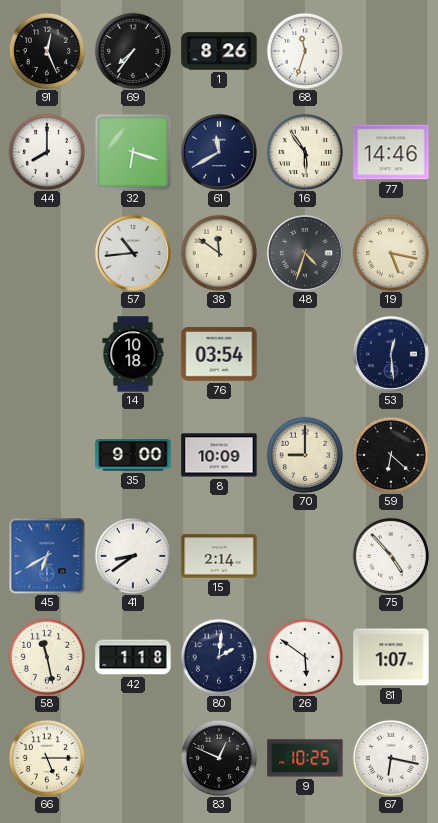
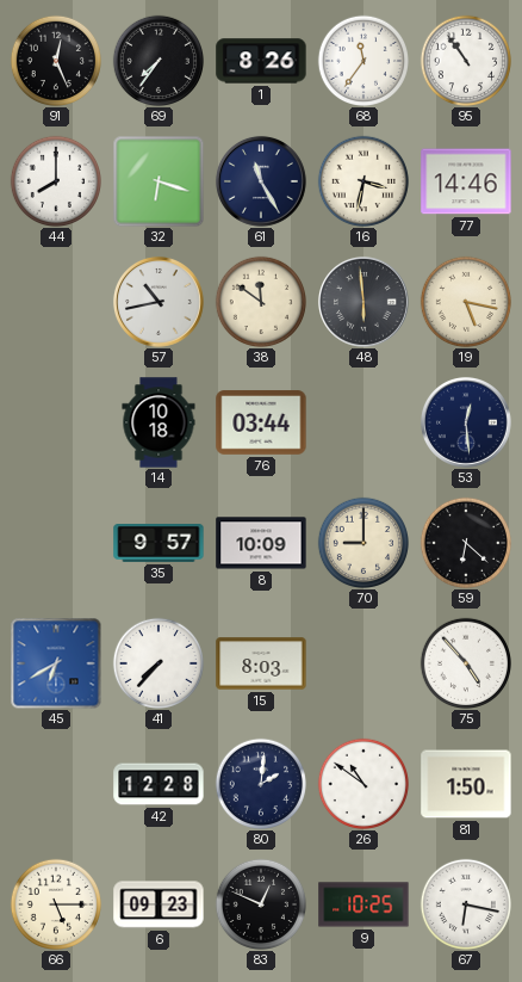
68: 11:33 -> 11:36
95: none -> 10:54
61: 11:40 -> 11:25
16: 5:54 -> 3:32
57: 10:44 -> 10:43
48: 4:33 -> 5:59
76: 03:54 -> 03:44
35: 9:00 -> 9:57
41: 8:39 -> 7:37
15: 2:14 -> 8:03
58: 11:28 -> none
42: 1:18 -> 12:28
26: 5:51 -> 10:51
81: 1:07 -> 1:50
6: none -> 09:23
